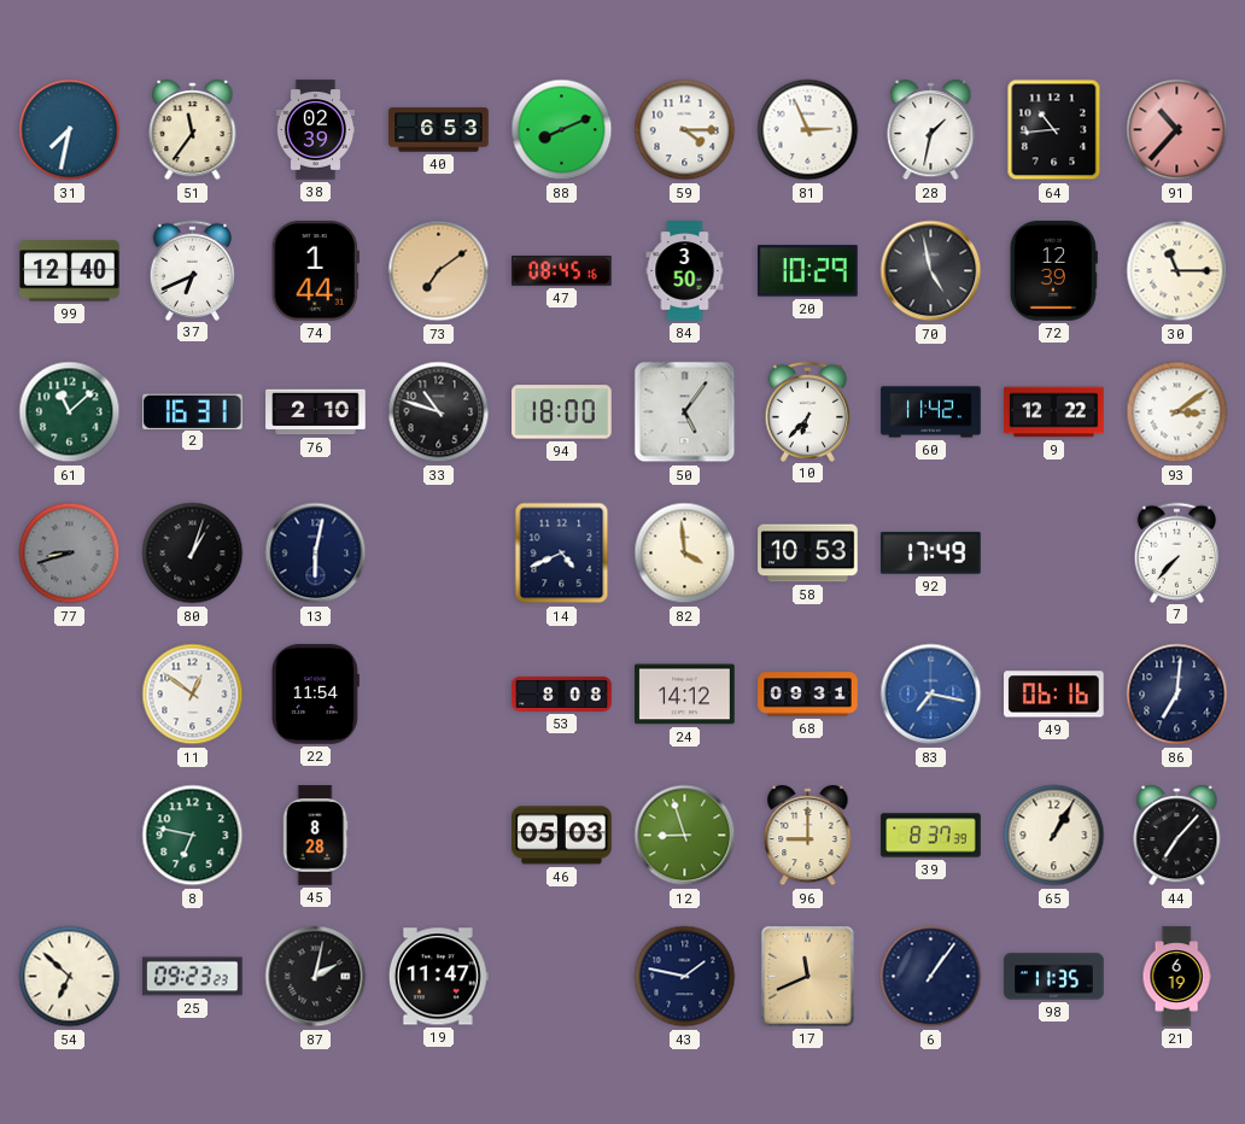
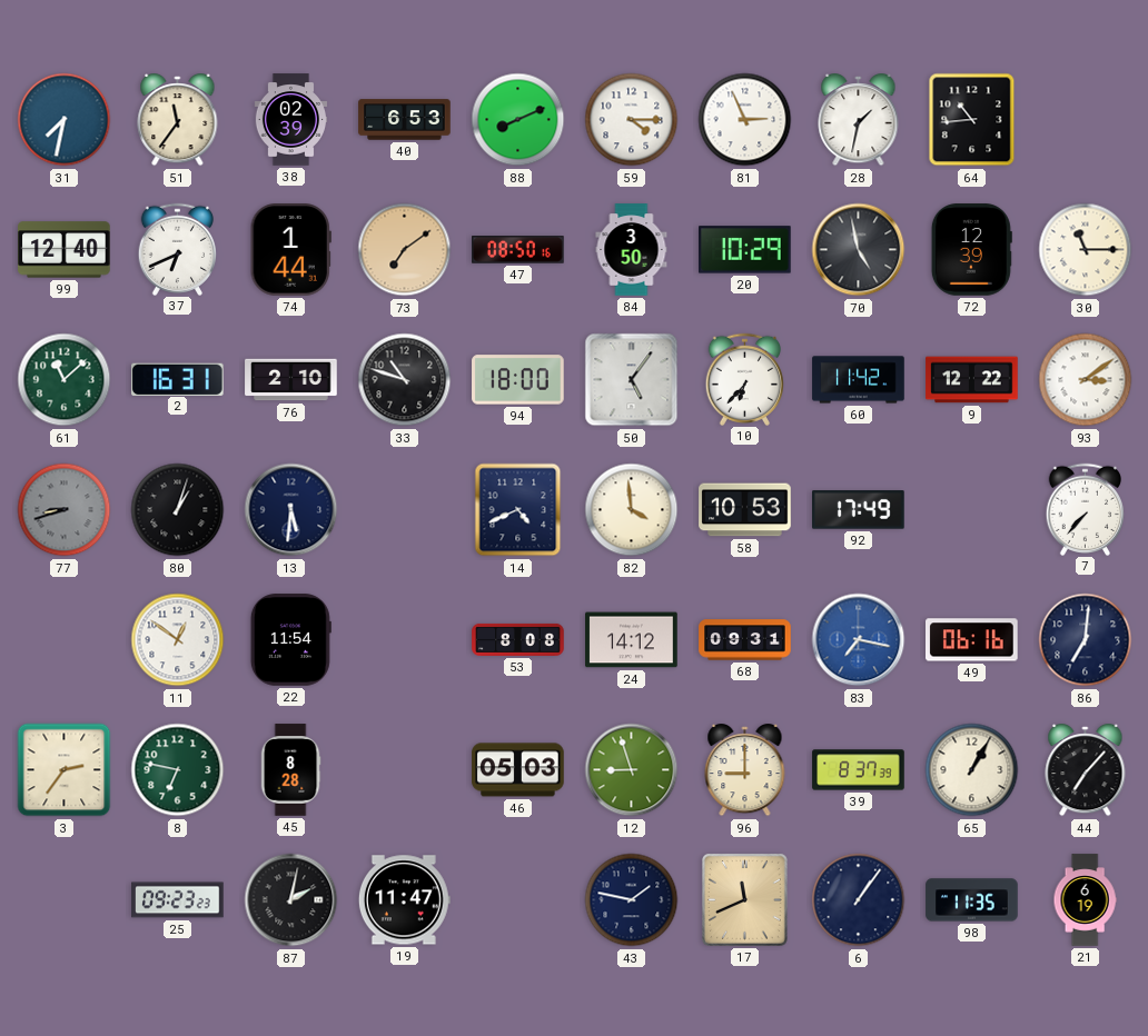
91: 10:37 -> none
47: 08:45 -> 08:50
13: 6:02 -> 5:31
3: none -> 2:36
54: 6:52 -> none
